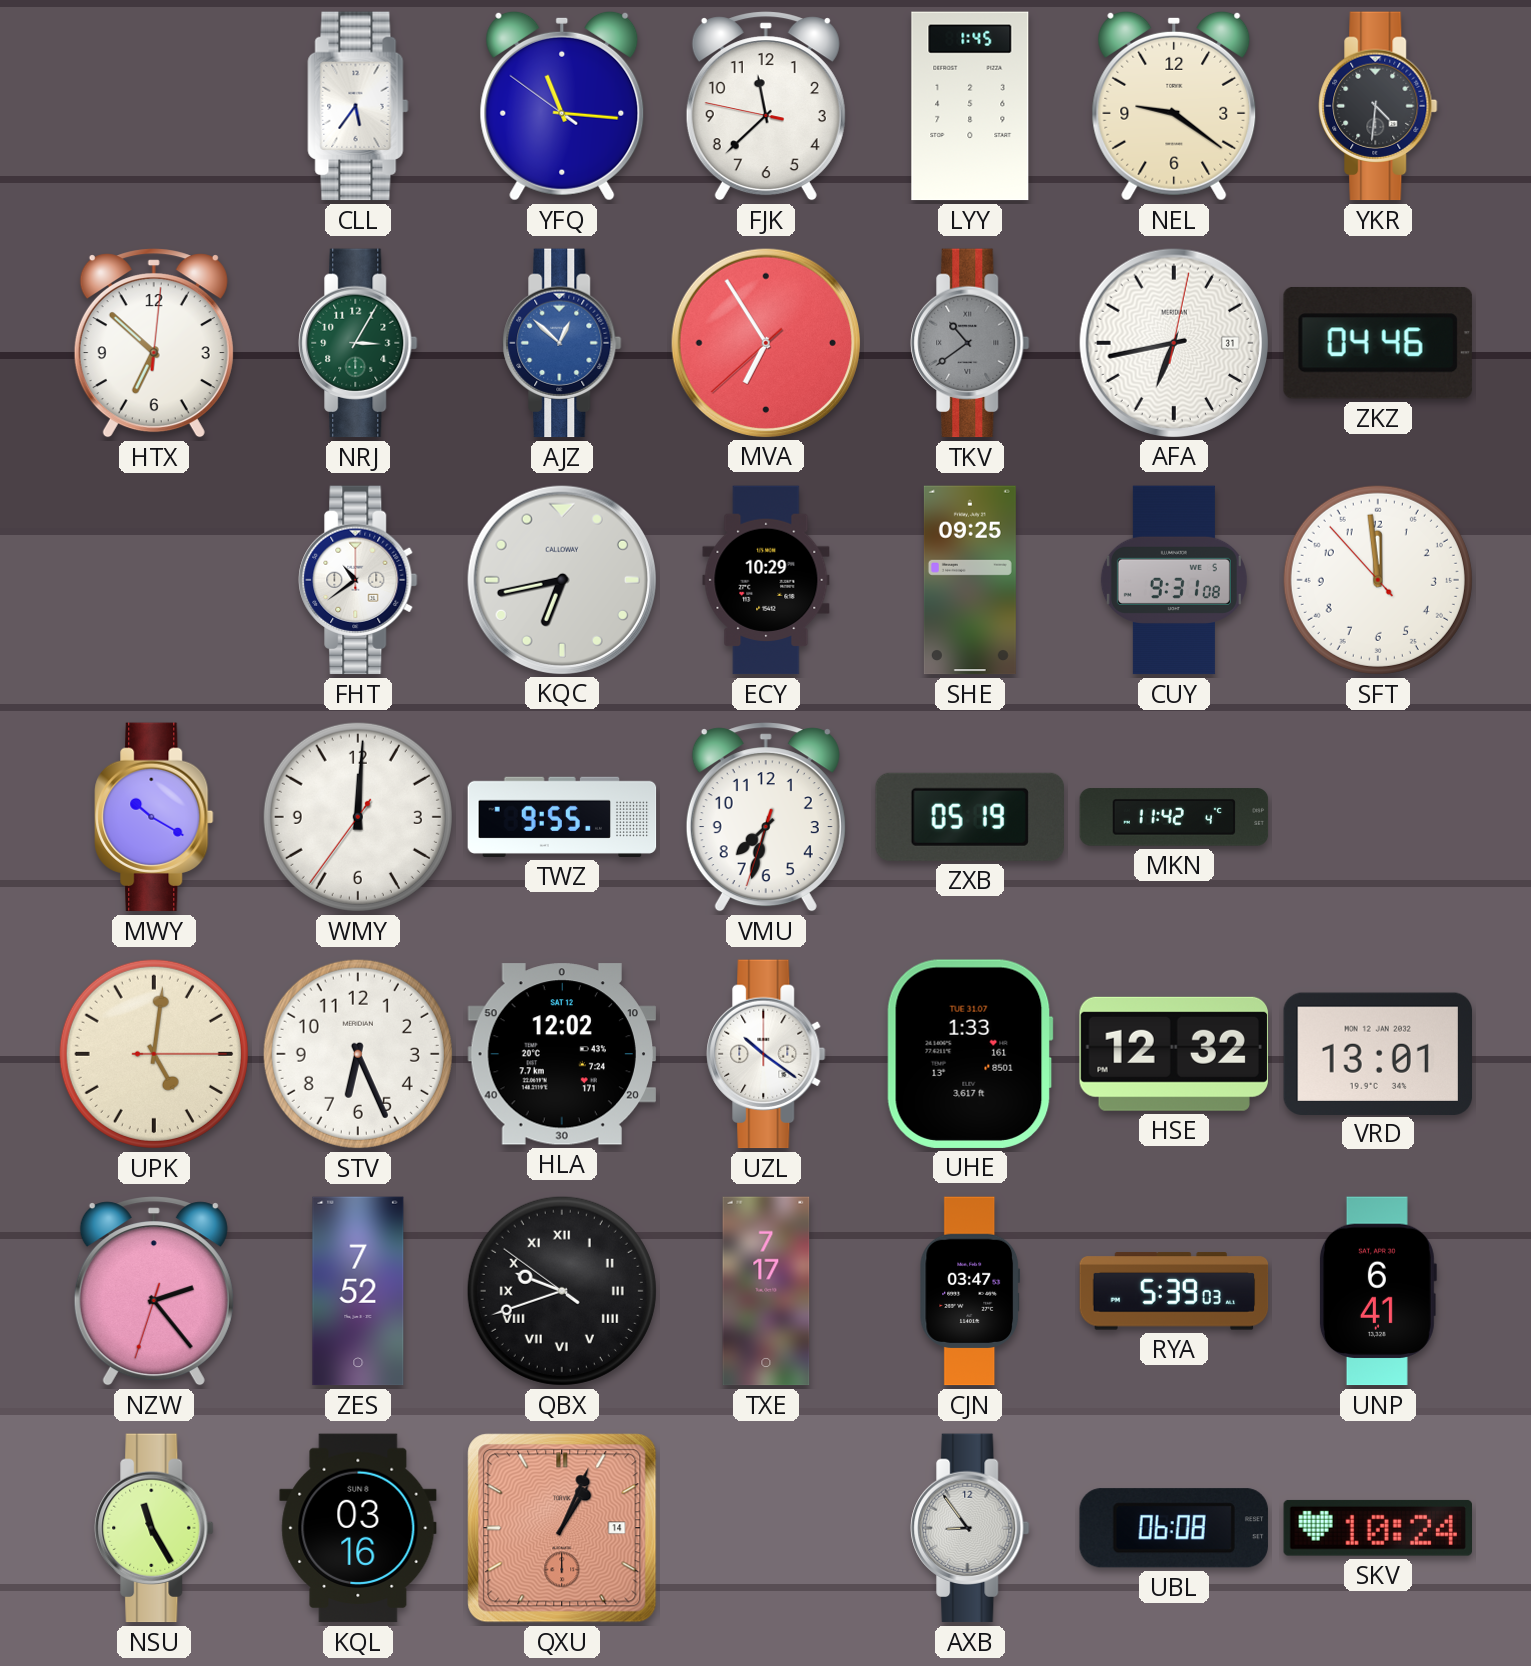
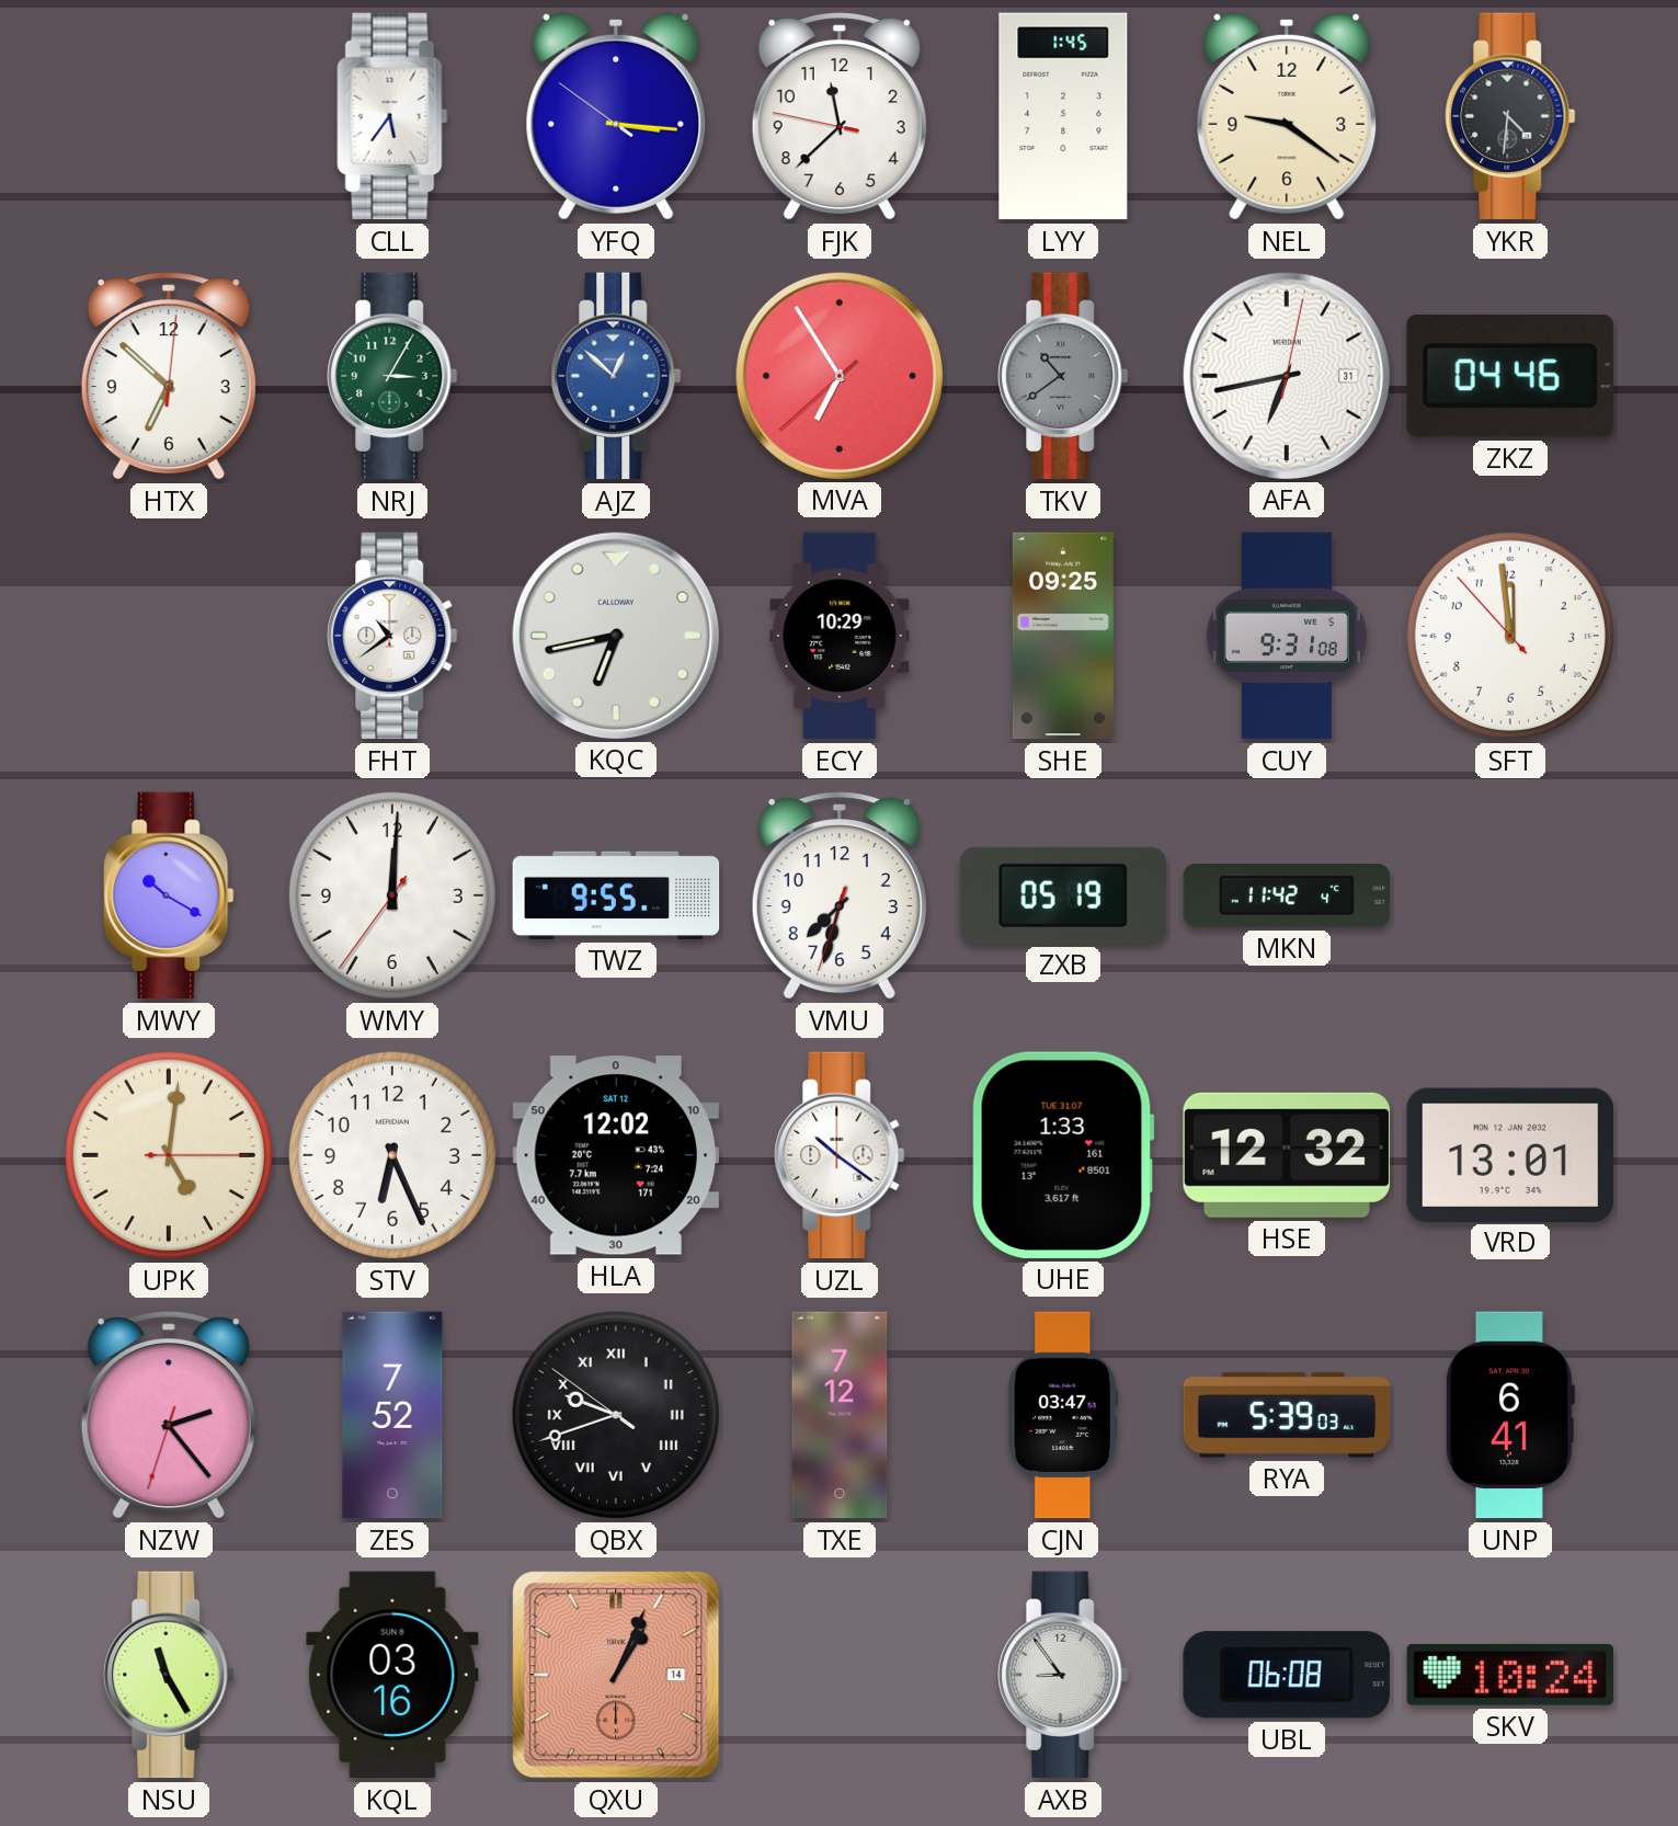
YFQ: 11:15 -> 3:15
TXE: 7:17 -> 7:12
